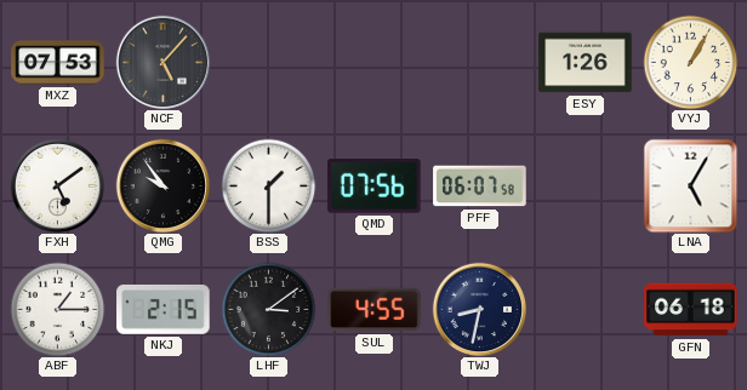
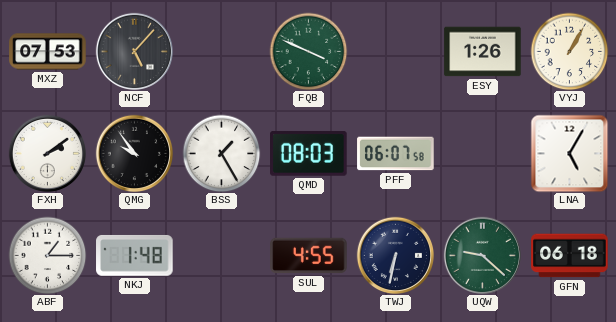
FQB: none -> 3:49
FXH: 5:09 -> 2:09
BSS: 1:30 -> 1:25
QMD: 07:56 -> 08:03
NKJ: 2:15 -> 1:48
LHF: 3:09 -> none
TWJ: 8:32 -> 6:32
UQW: none -> 9:22
